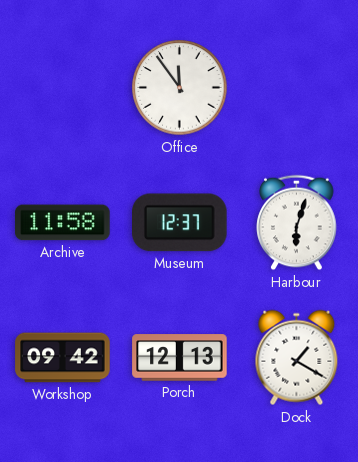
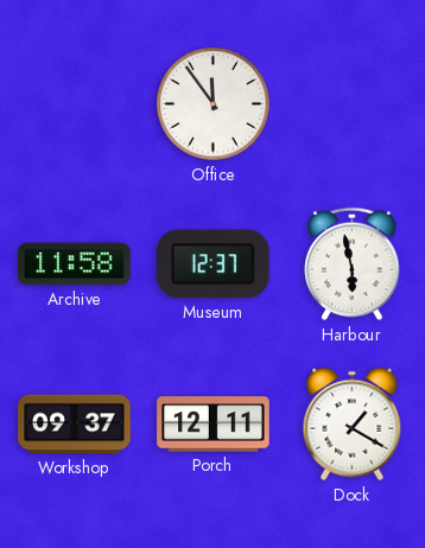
Harbour: 6:03 -> 5:58
Workshop: 09:42 -> 09:37
Porch: 12:13 -> 12:11
